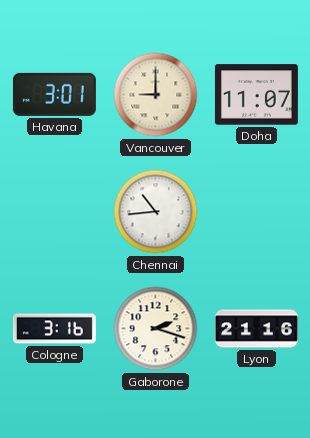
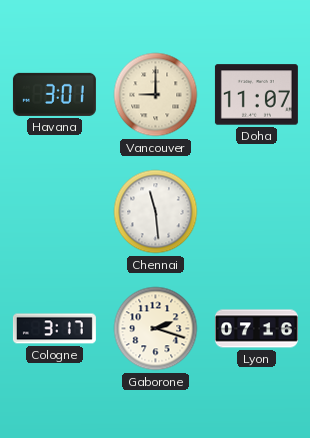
Chennai: 10:44 -> 11:29
Cologne: 3:16 -> 3:17
Lyon: 21:16 -> 07:16
